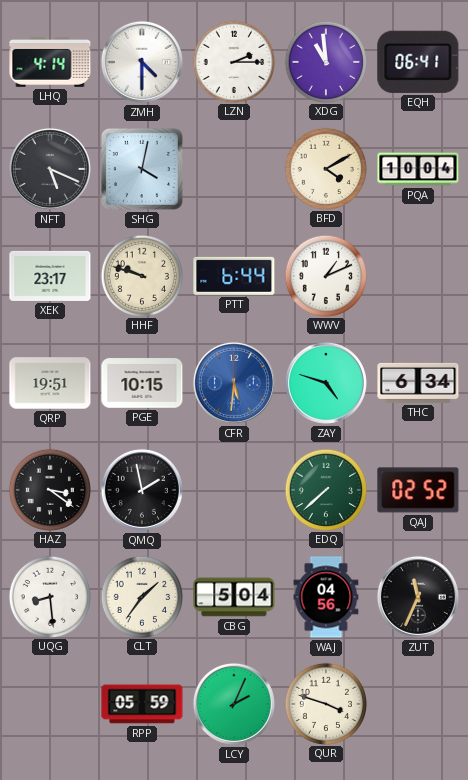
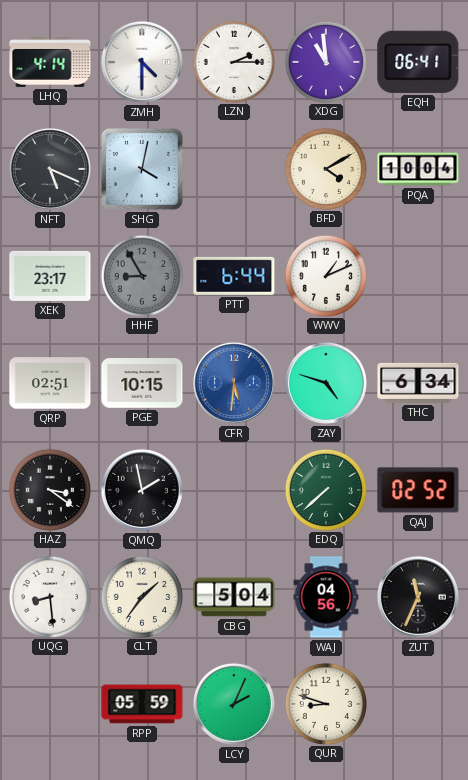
HHF: 9:48 -> 8:55
HHF dial: cream -> grey
QRP: 19:51 -> 02:51
QUR: 3:48 -> 8:48
